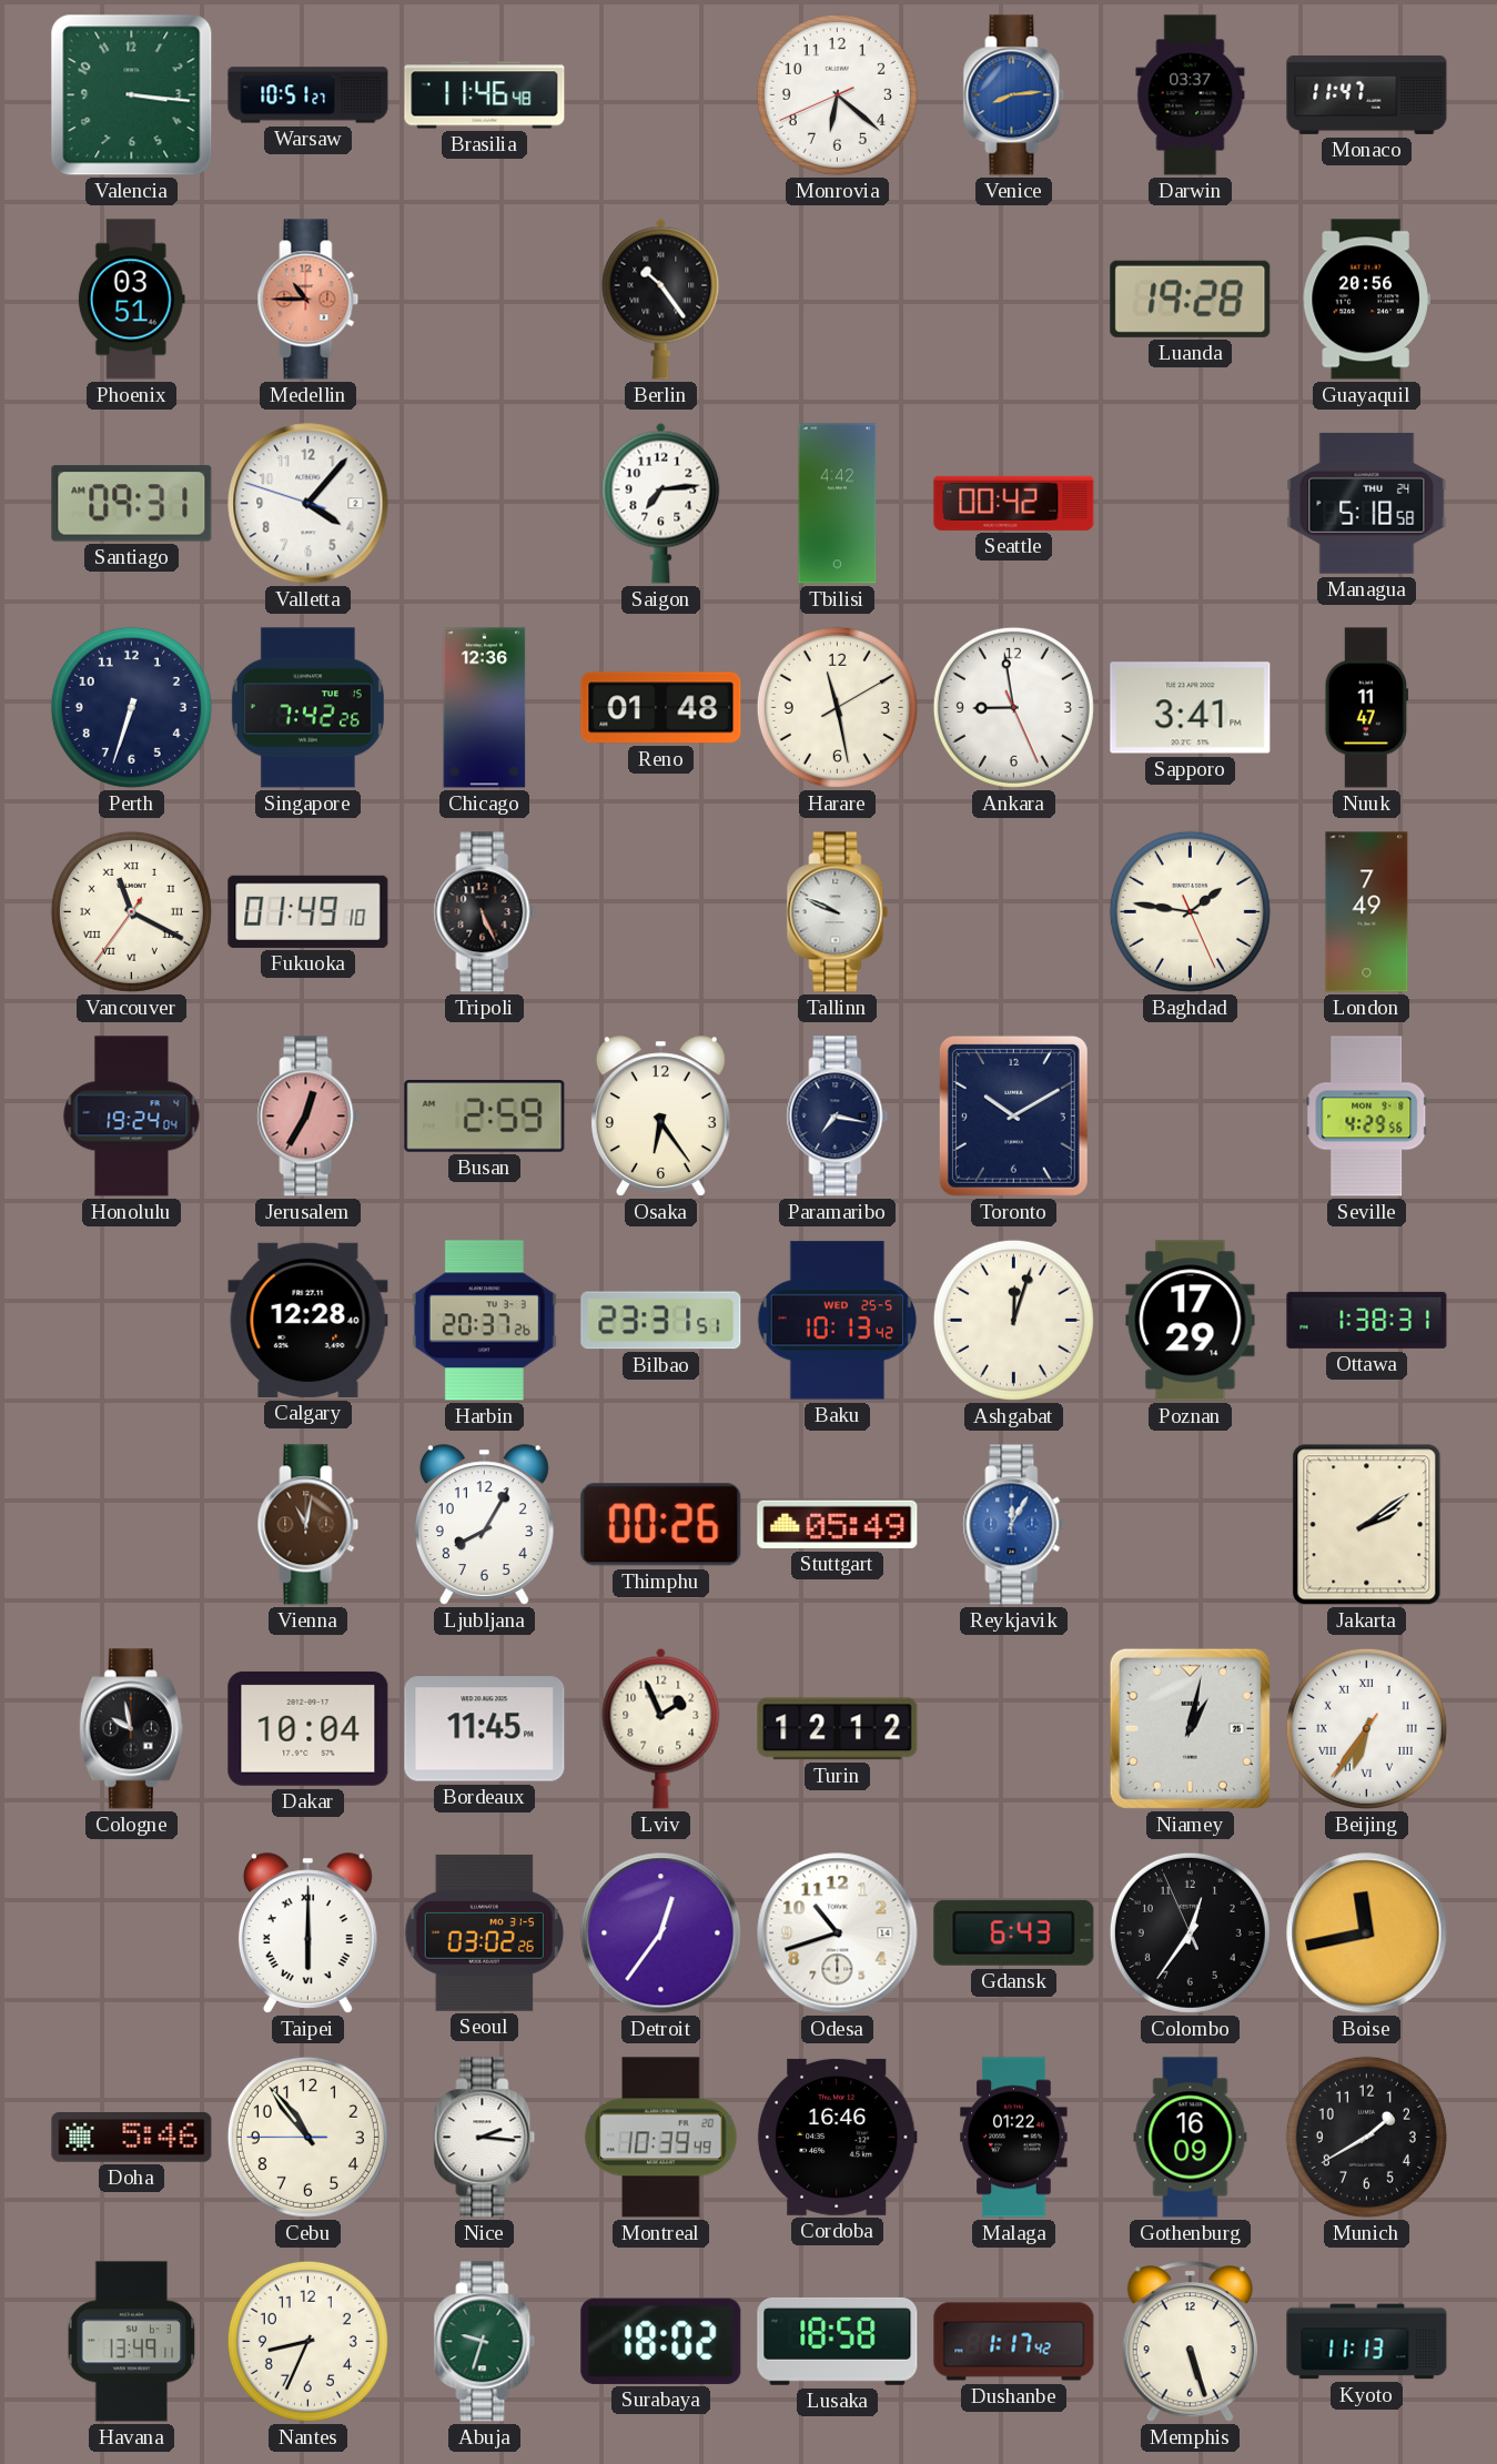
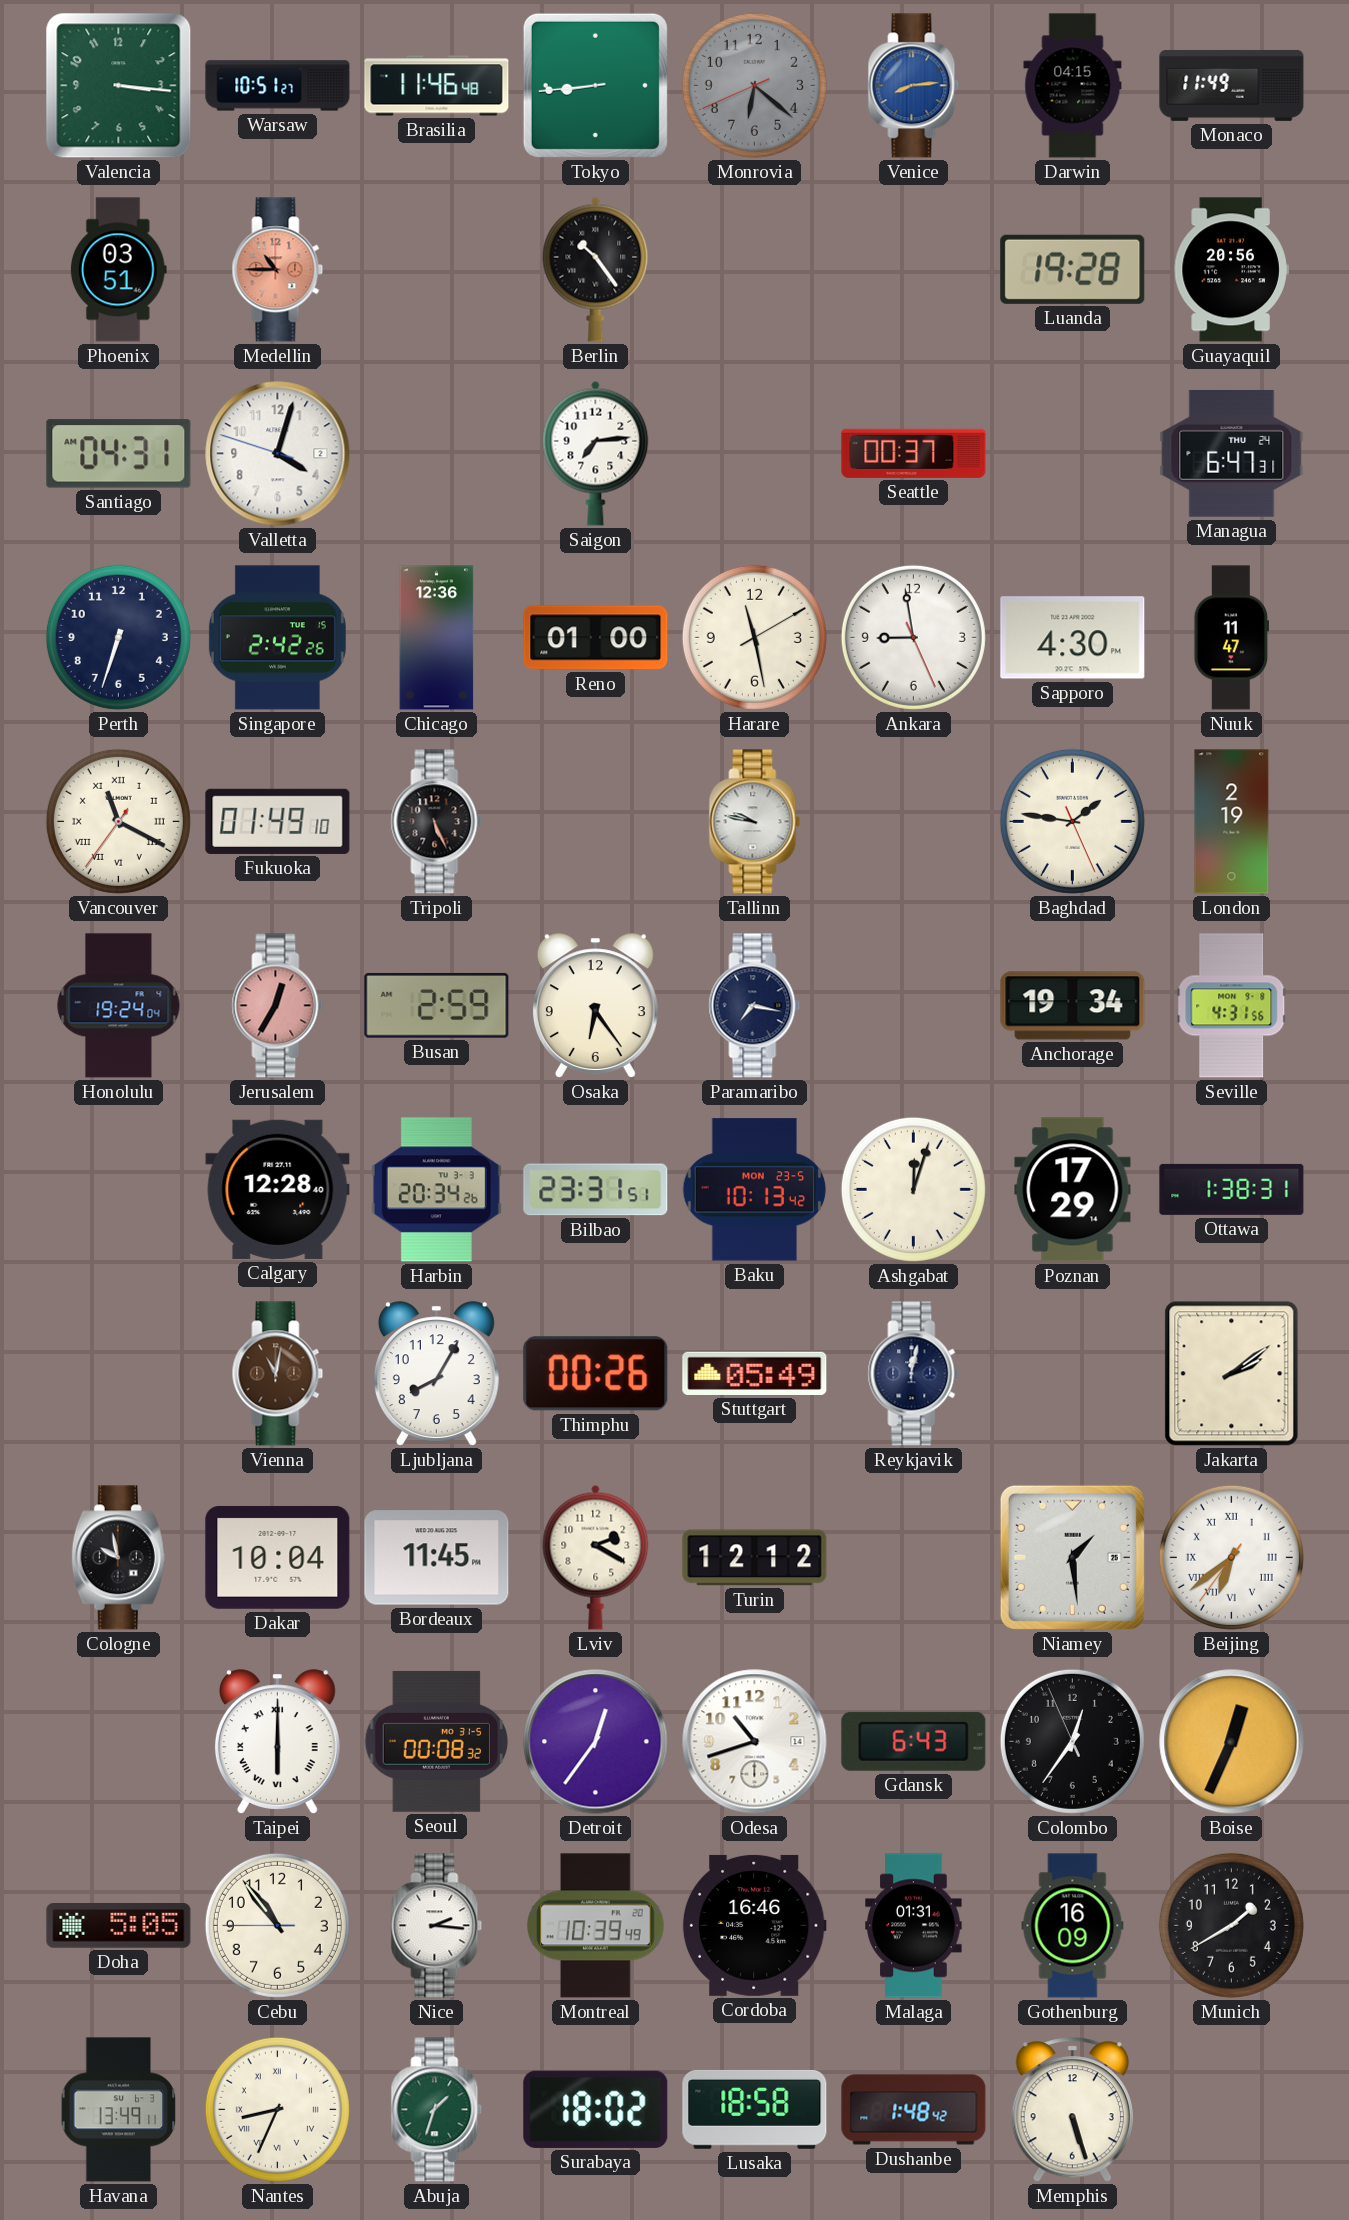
Tokyo: none -> 8:44
Monrovia dial: white -> grey
Darwin: 03:37 -> 04:15
Monaco: 11:47 -> 11:49
Santiago: 09:31 -> 04:31
Valletta: 4:06 -> 4:02
Tbilisi: 4:42 -> none
Seattle: 00:42 -> 00:37
Managua: 5:18 -> 6:47
Singapore: 7:42 -> 2:42
Reno: 01:48 -> 01:00
Sapporo: 3:41 -> 4:30
Tallinn: 9:49 -> 9:47
London: 7:49 -> 2:19
Toronto: 10:10 -> none
Anchorage: none -> 19:34
Seville: 4:29 -> 4:31
Harbin: 20:37 -> 20:34
Baku date: WED 25-5 -> MON 23-5
Reykjavik: 12:05 -> 12:02
Reykjavik dial: blue -> navy
Lviv: 1:56 -> 2:20
Niamey: 1:02 -> 1:29
Beijing: 6:35 -> 6:38
Seoul: 03:02 -> 00:08
Boise: 11:43 -> 12:34
Doha: 5:46 -> 5:05
Malaga: 01:22 -> 01:31
Nantes numerals: Arabic -> Roman
Abuja: 9:33 -> 1:33
Dushanbe: 1:17 -> 1:48
Kyoto: 11:13 -> none
